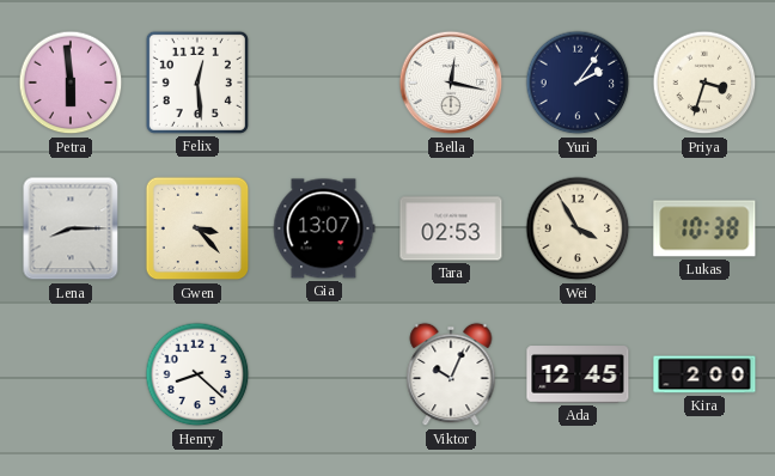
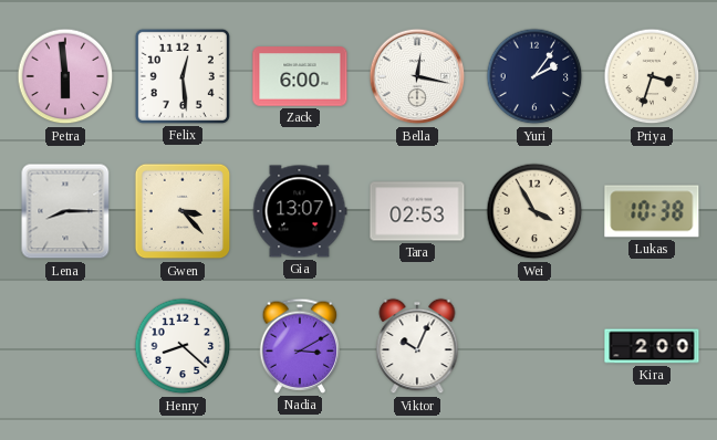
Zack: none -> 6:00
Nadia: none -> 3:10
Ada: 12:45 -> none
